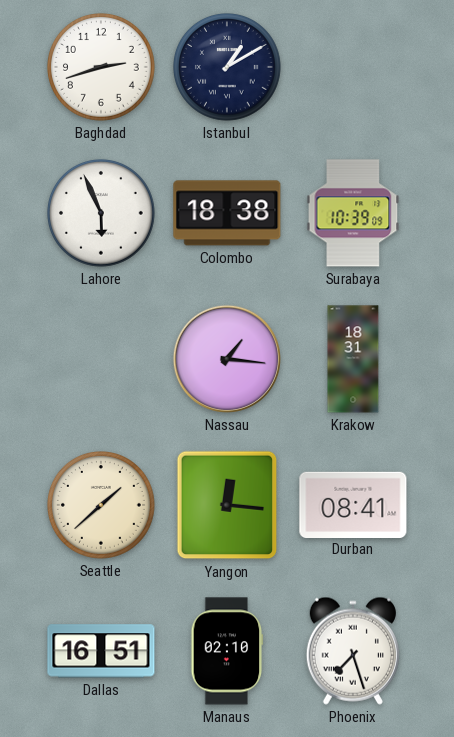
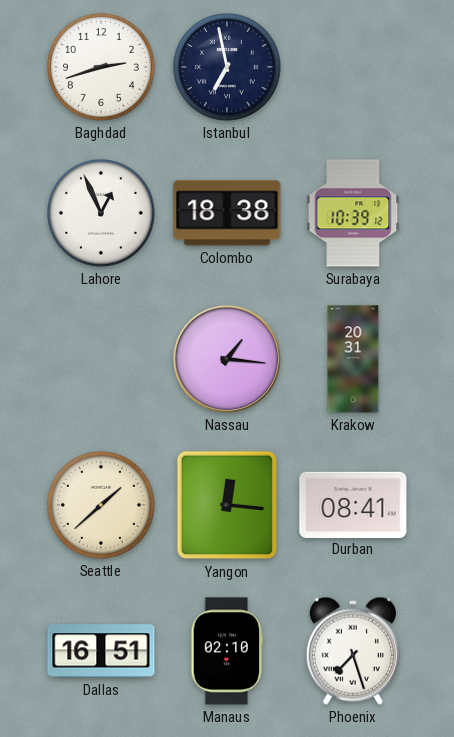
Istanbul: 1:10 -> 6:58
Lahore: 5:56 -> 12:56
Surabaya: 10:39:09 -> 10:39:12
Krakow: 18:31 -> 20:31
